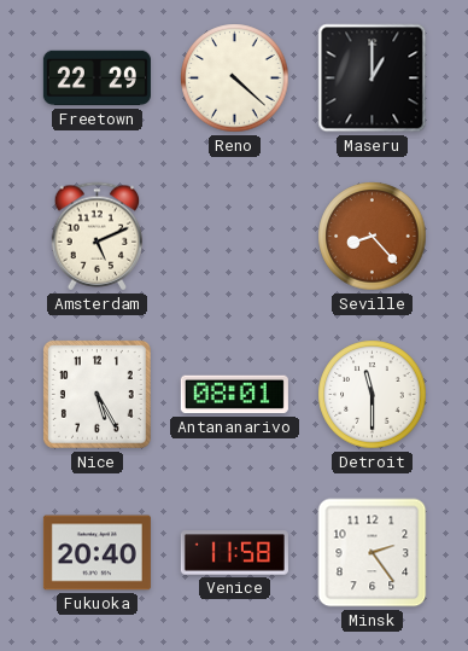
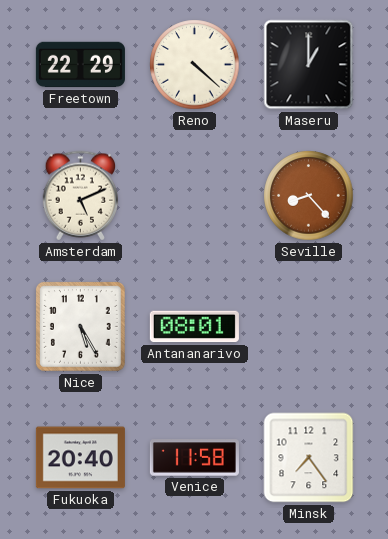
Detroit: 11:30 -> none
Minsk: 2:24 -> 7:24
